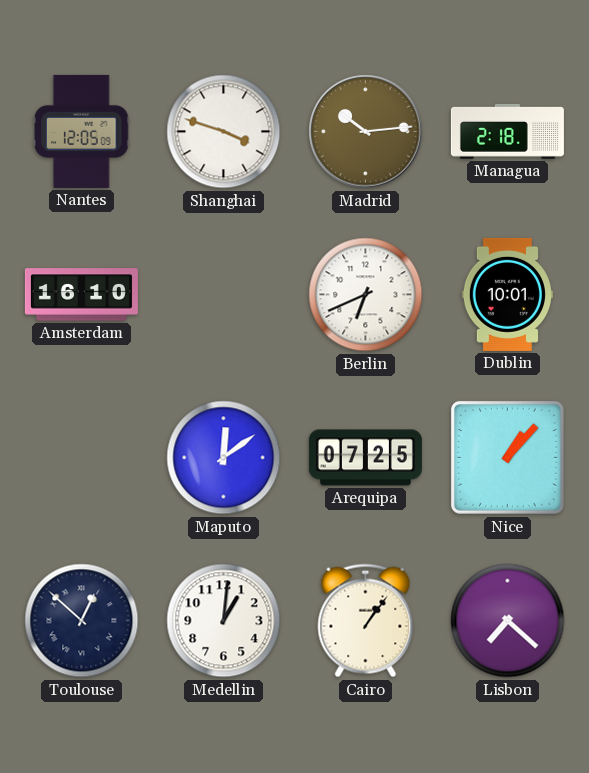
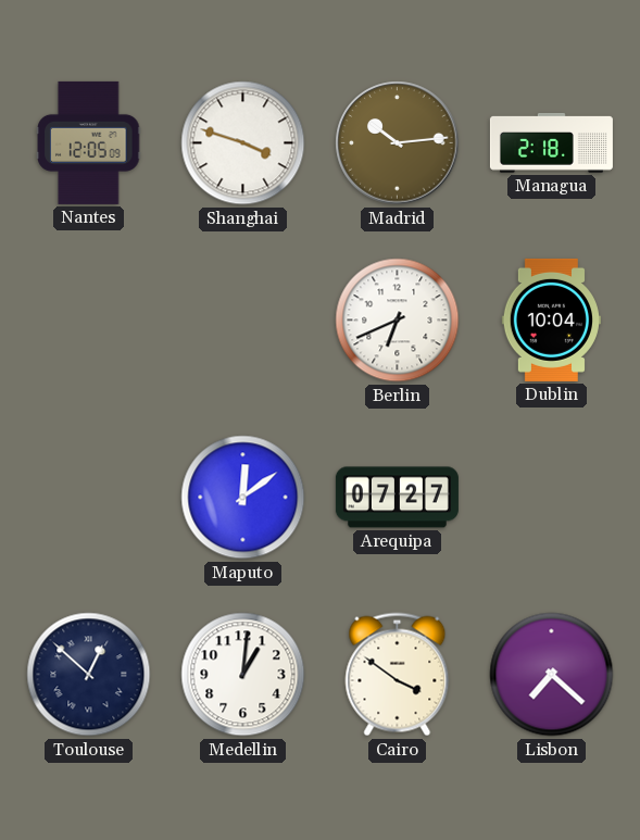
Amsterdam: 16:10 -> none
Dublin: 10:01 -> 10:04
Arequipa: 07:25 -> 07:27
Nice: 1:07 -> none
Cairo: 1:06 -> 3:51
